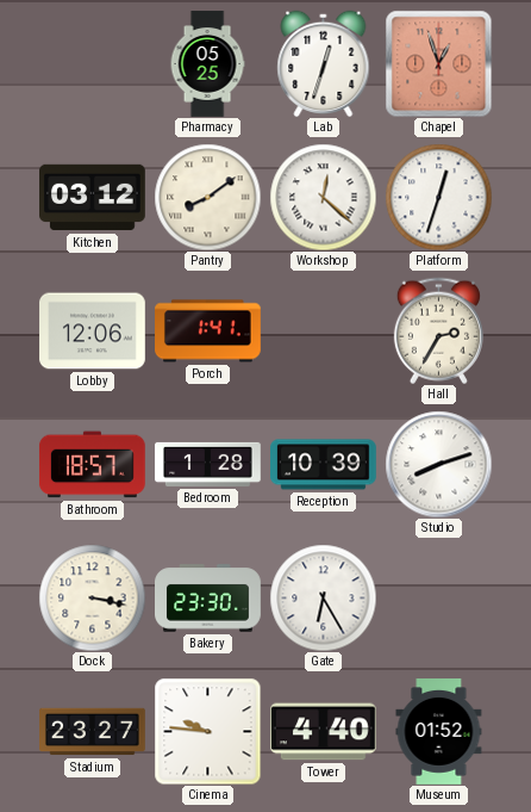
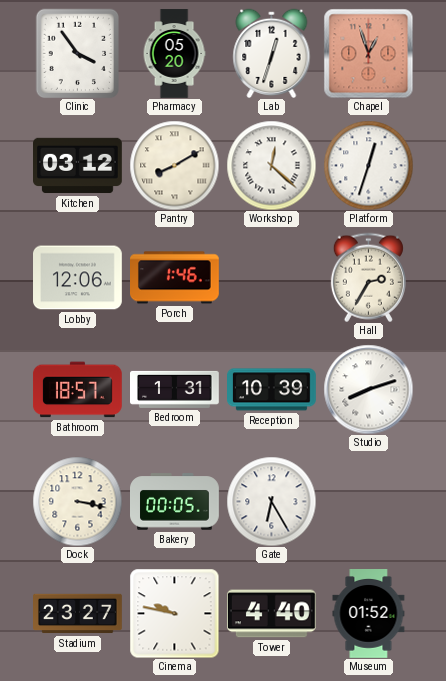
Clinic: none -> 3:54
Pharmacy: 05:25 -> 05:20
Pantry: 8:09 -> 8:10
Porch: 1:41 -> 1:46
Bedroom: 1:28 -> 1:31
Bakery: 23:30 -> 00:05
Cinema: 9:46 -> 9:47
